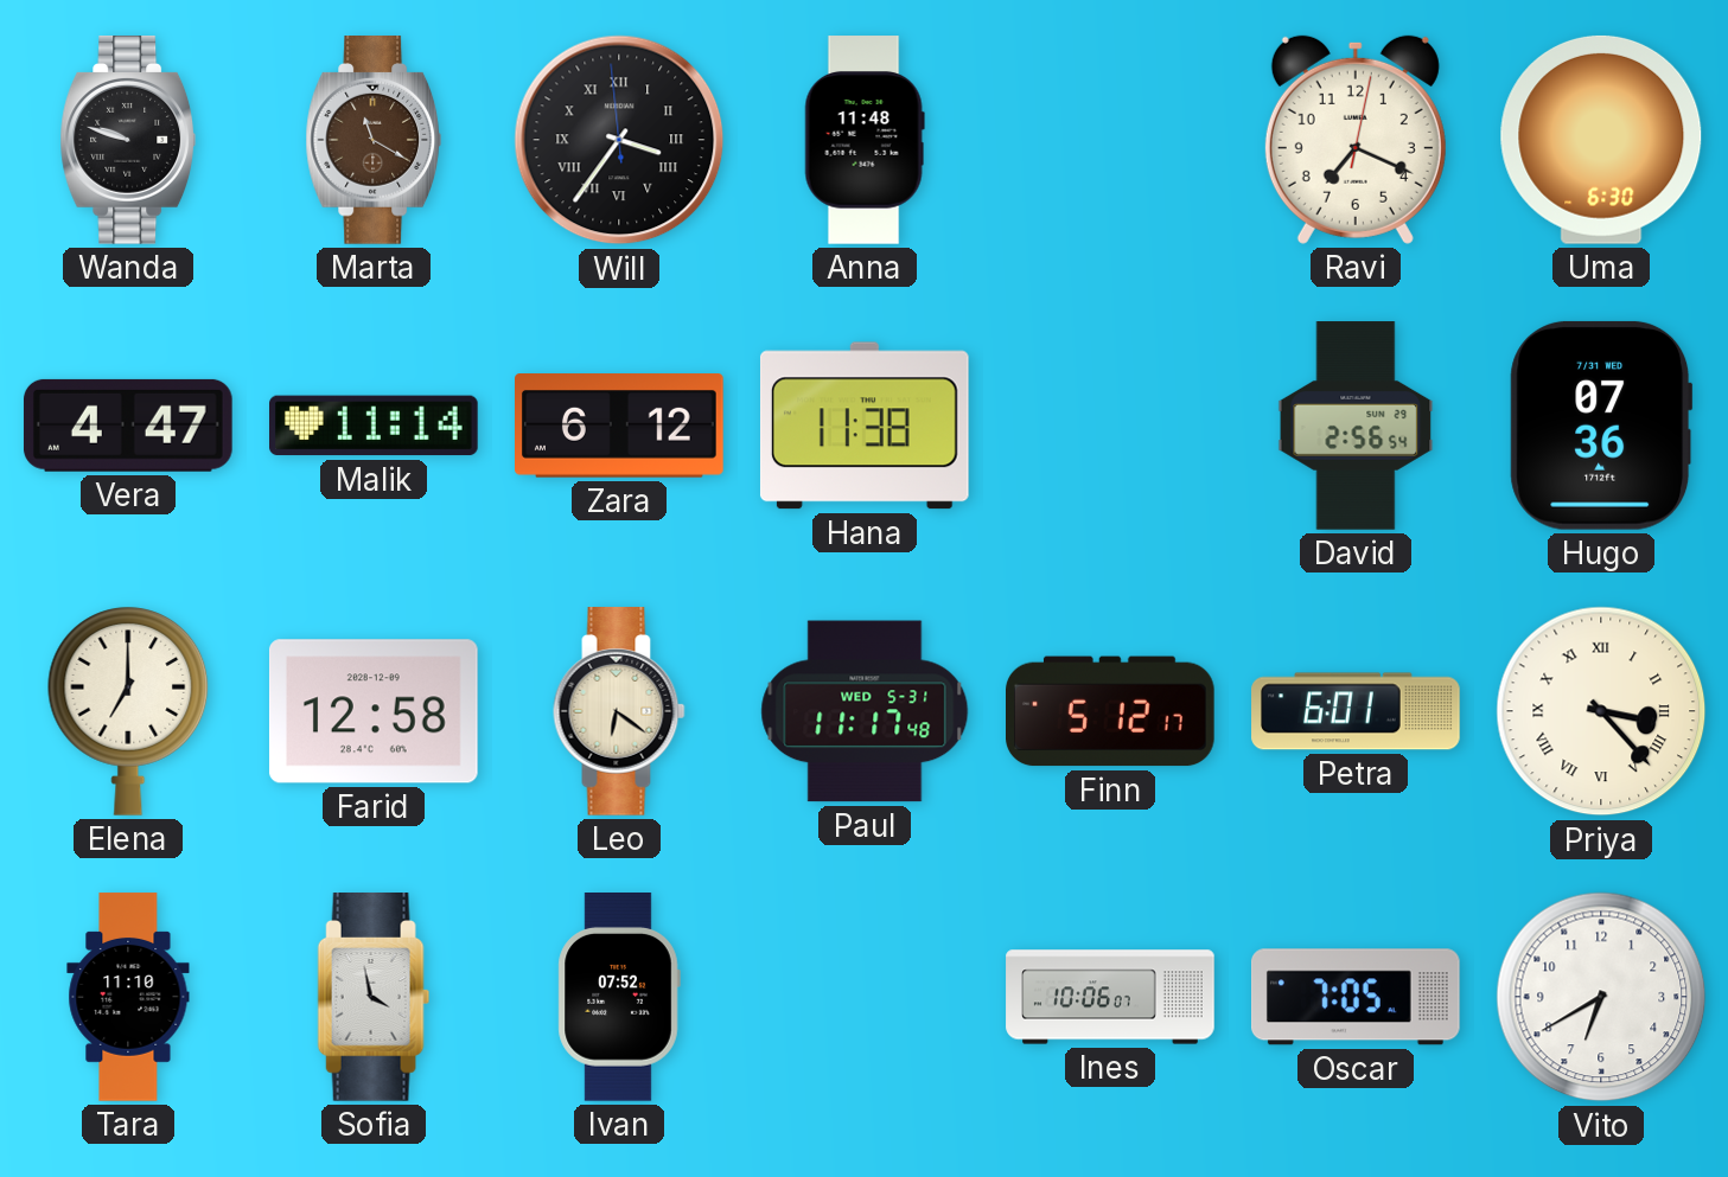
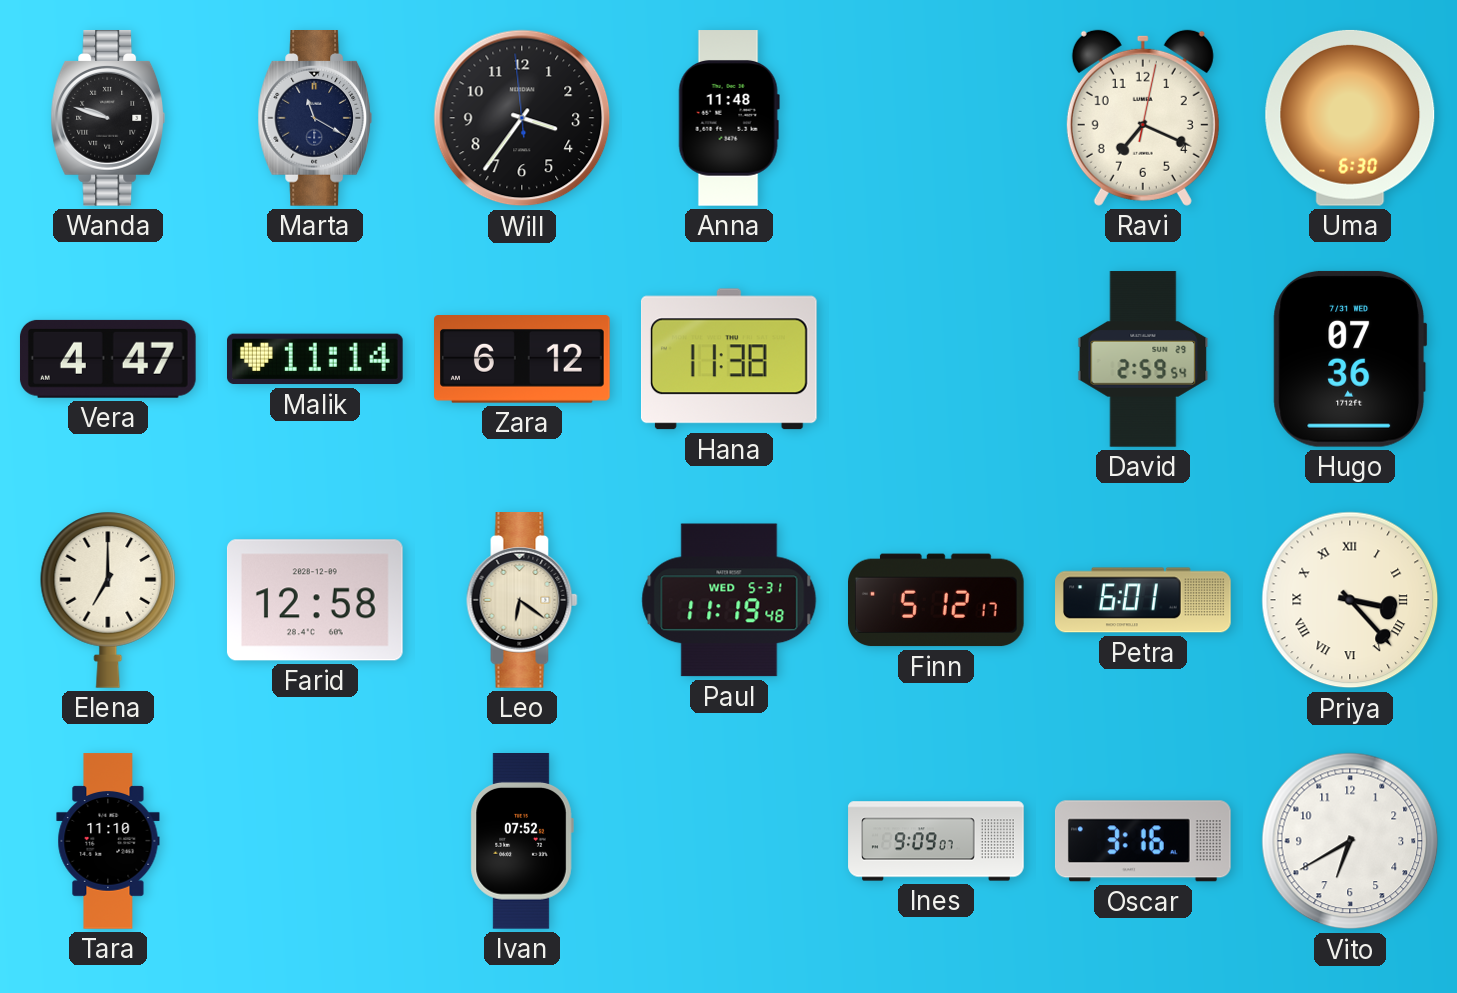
Marta dial: brown -> navy
Will numerals: Roman -> Arabic
David: 2:56 -> 2:59
Paul: 11:17 -> 11:19
Sofia: 3:58 -> none
Ines: 10:06 -> 9:09
Oscar: 7:05 -> 3:16
